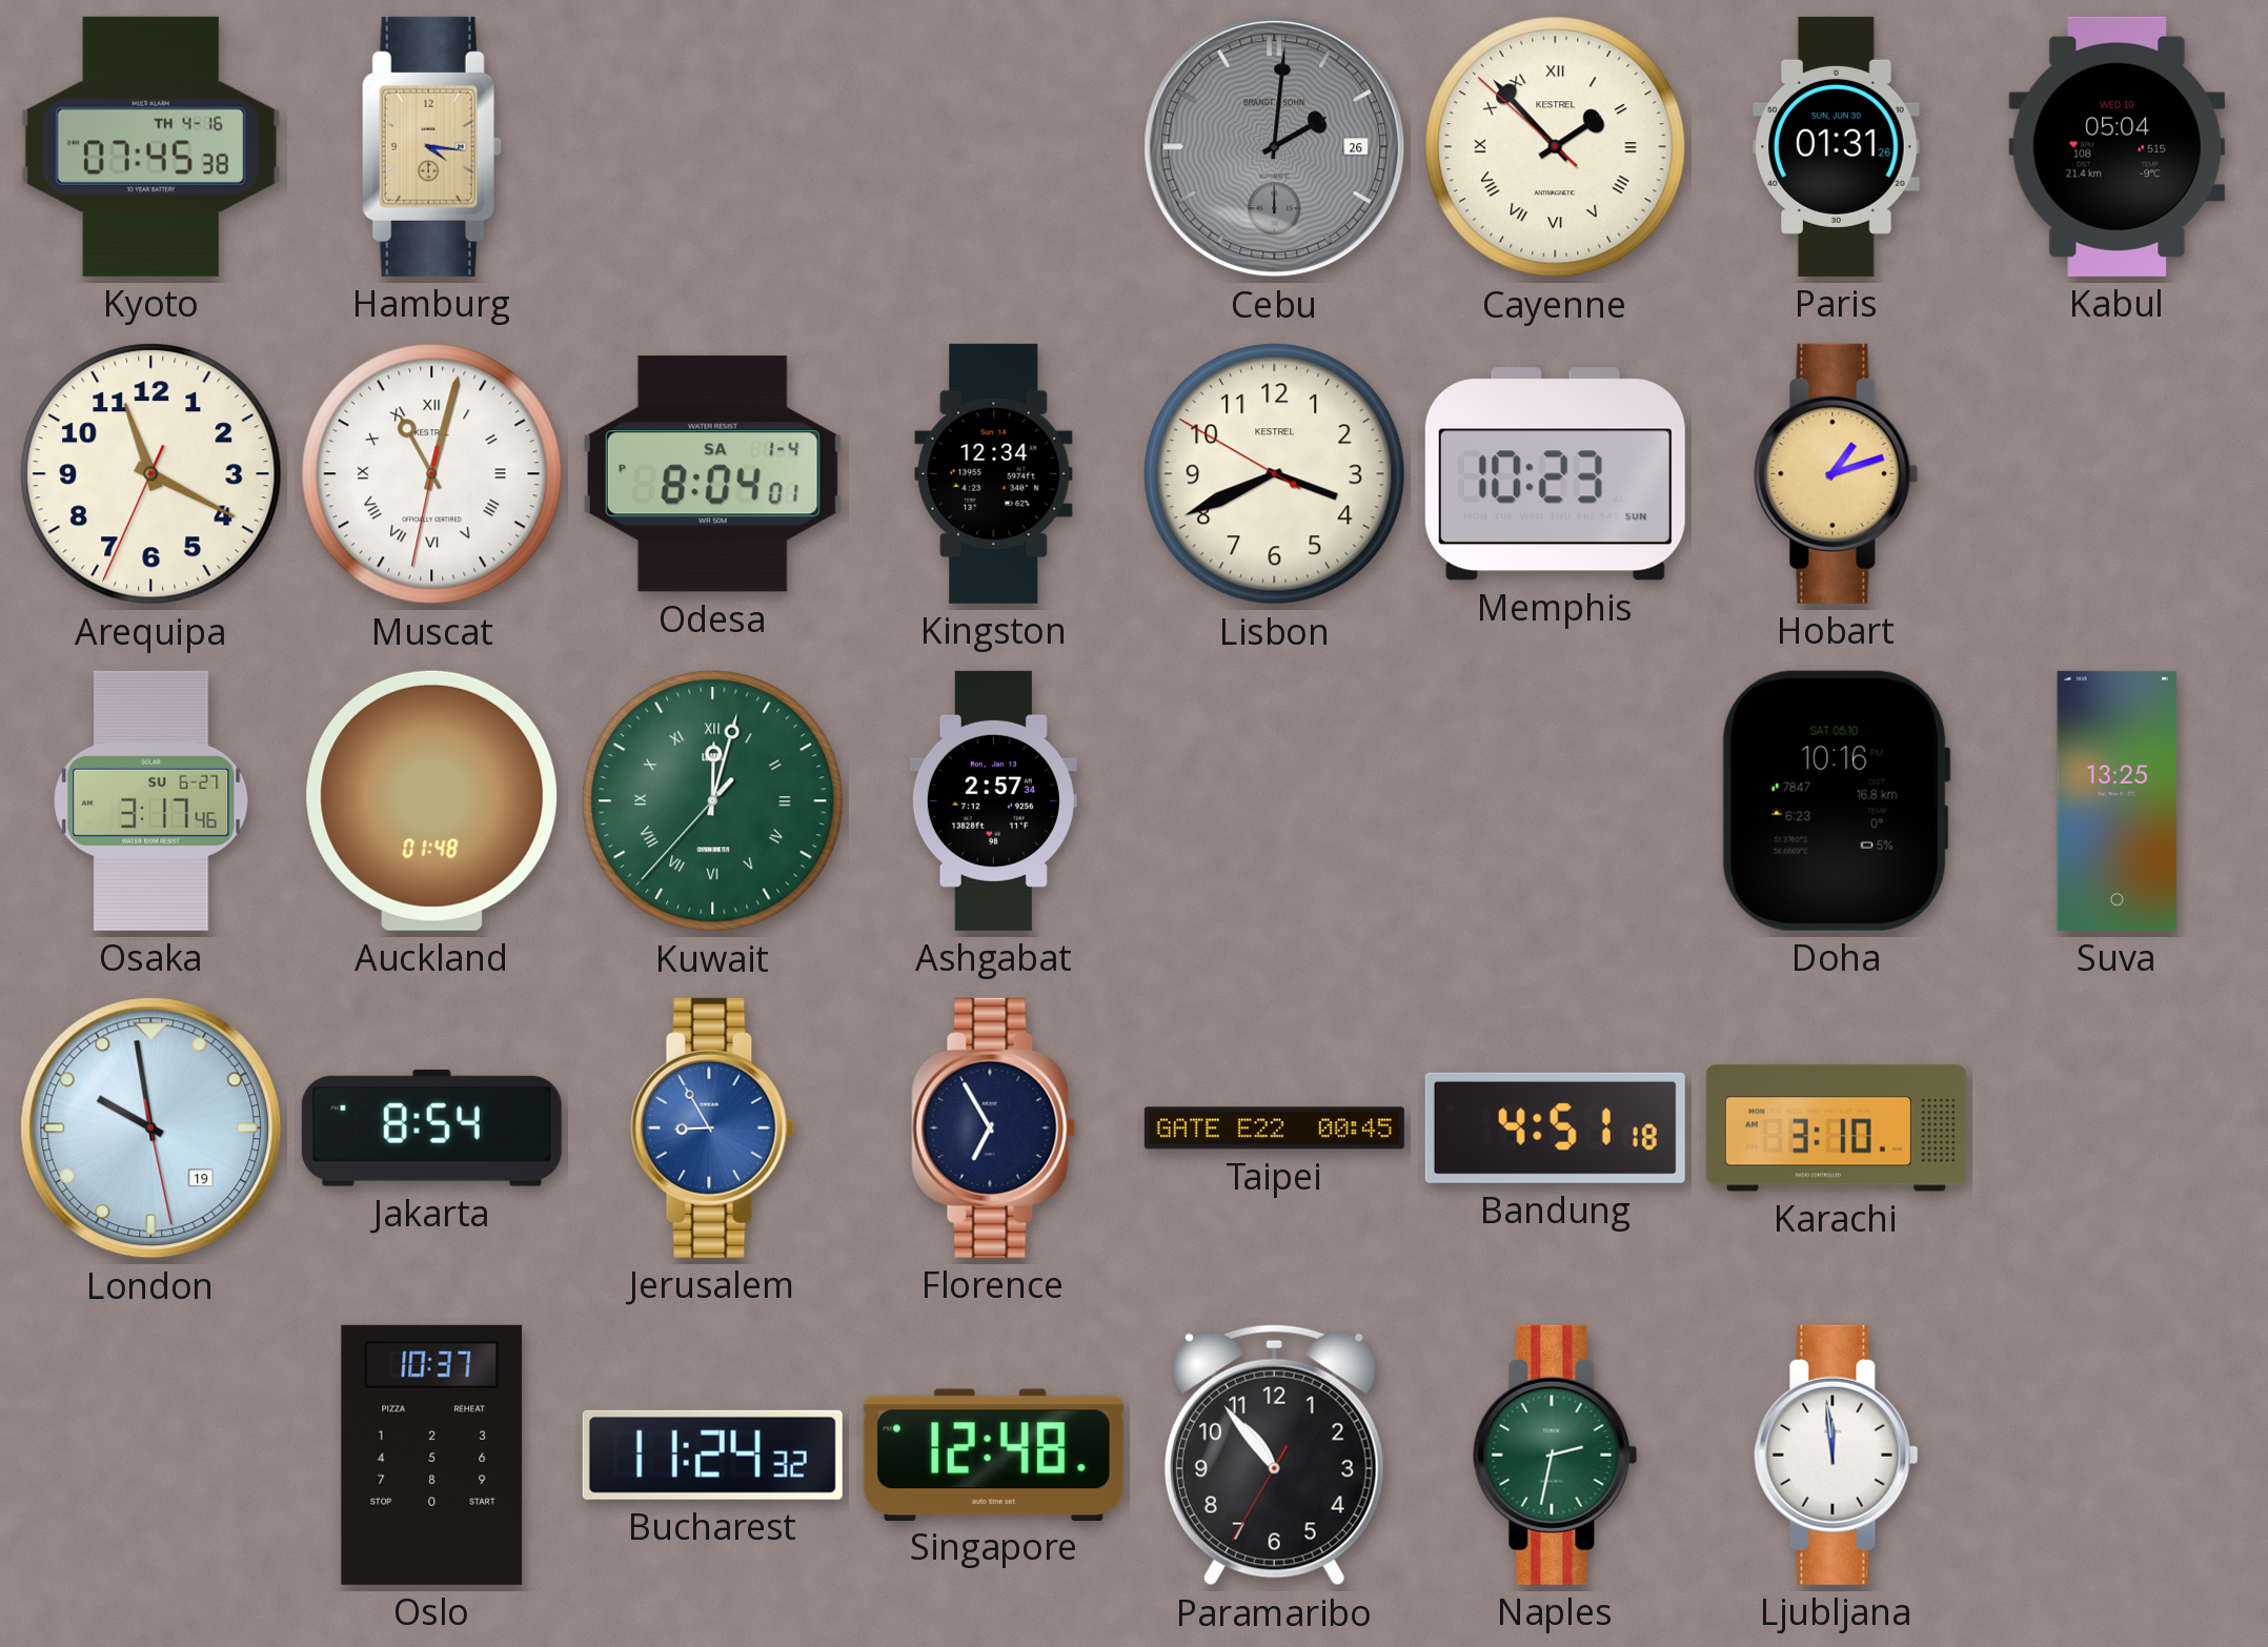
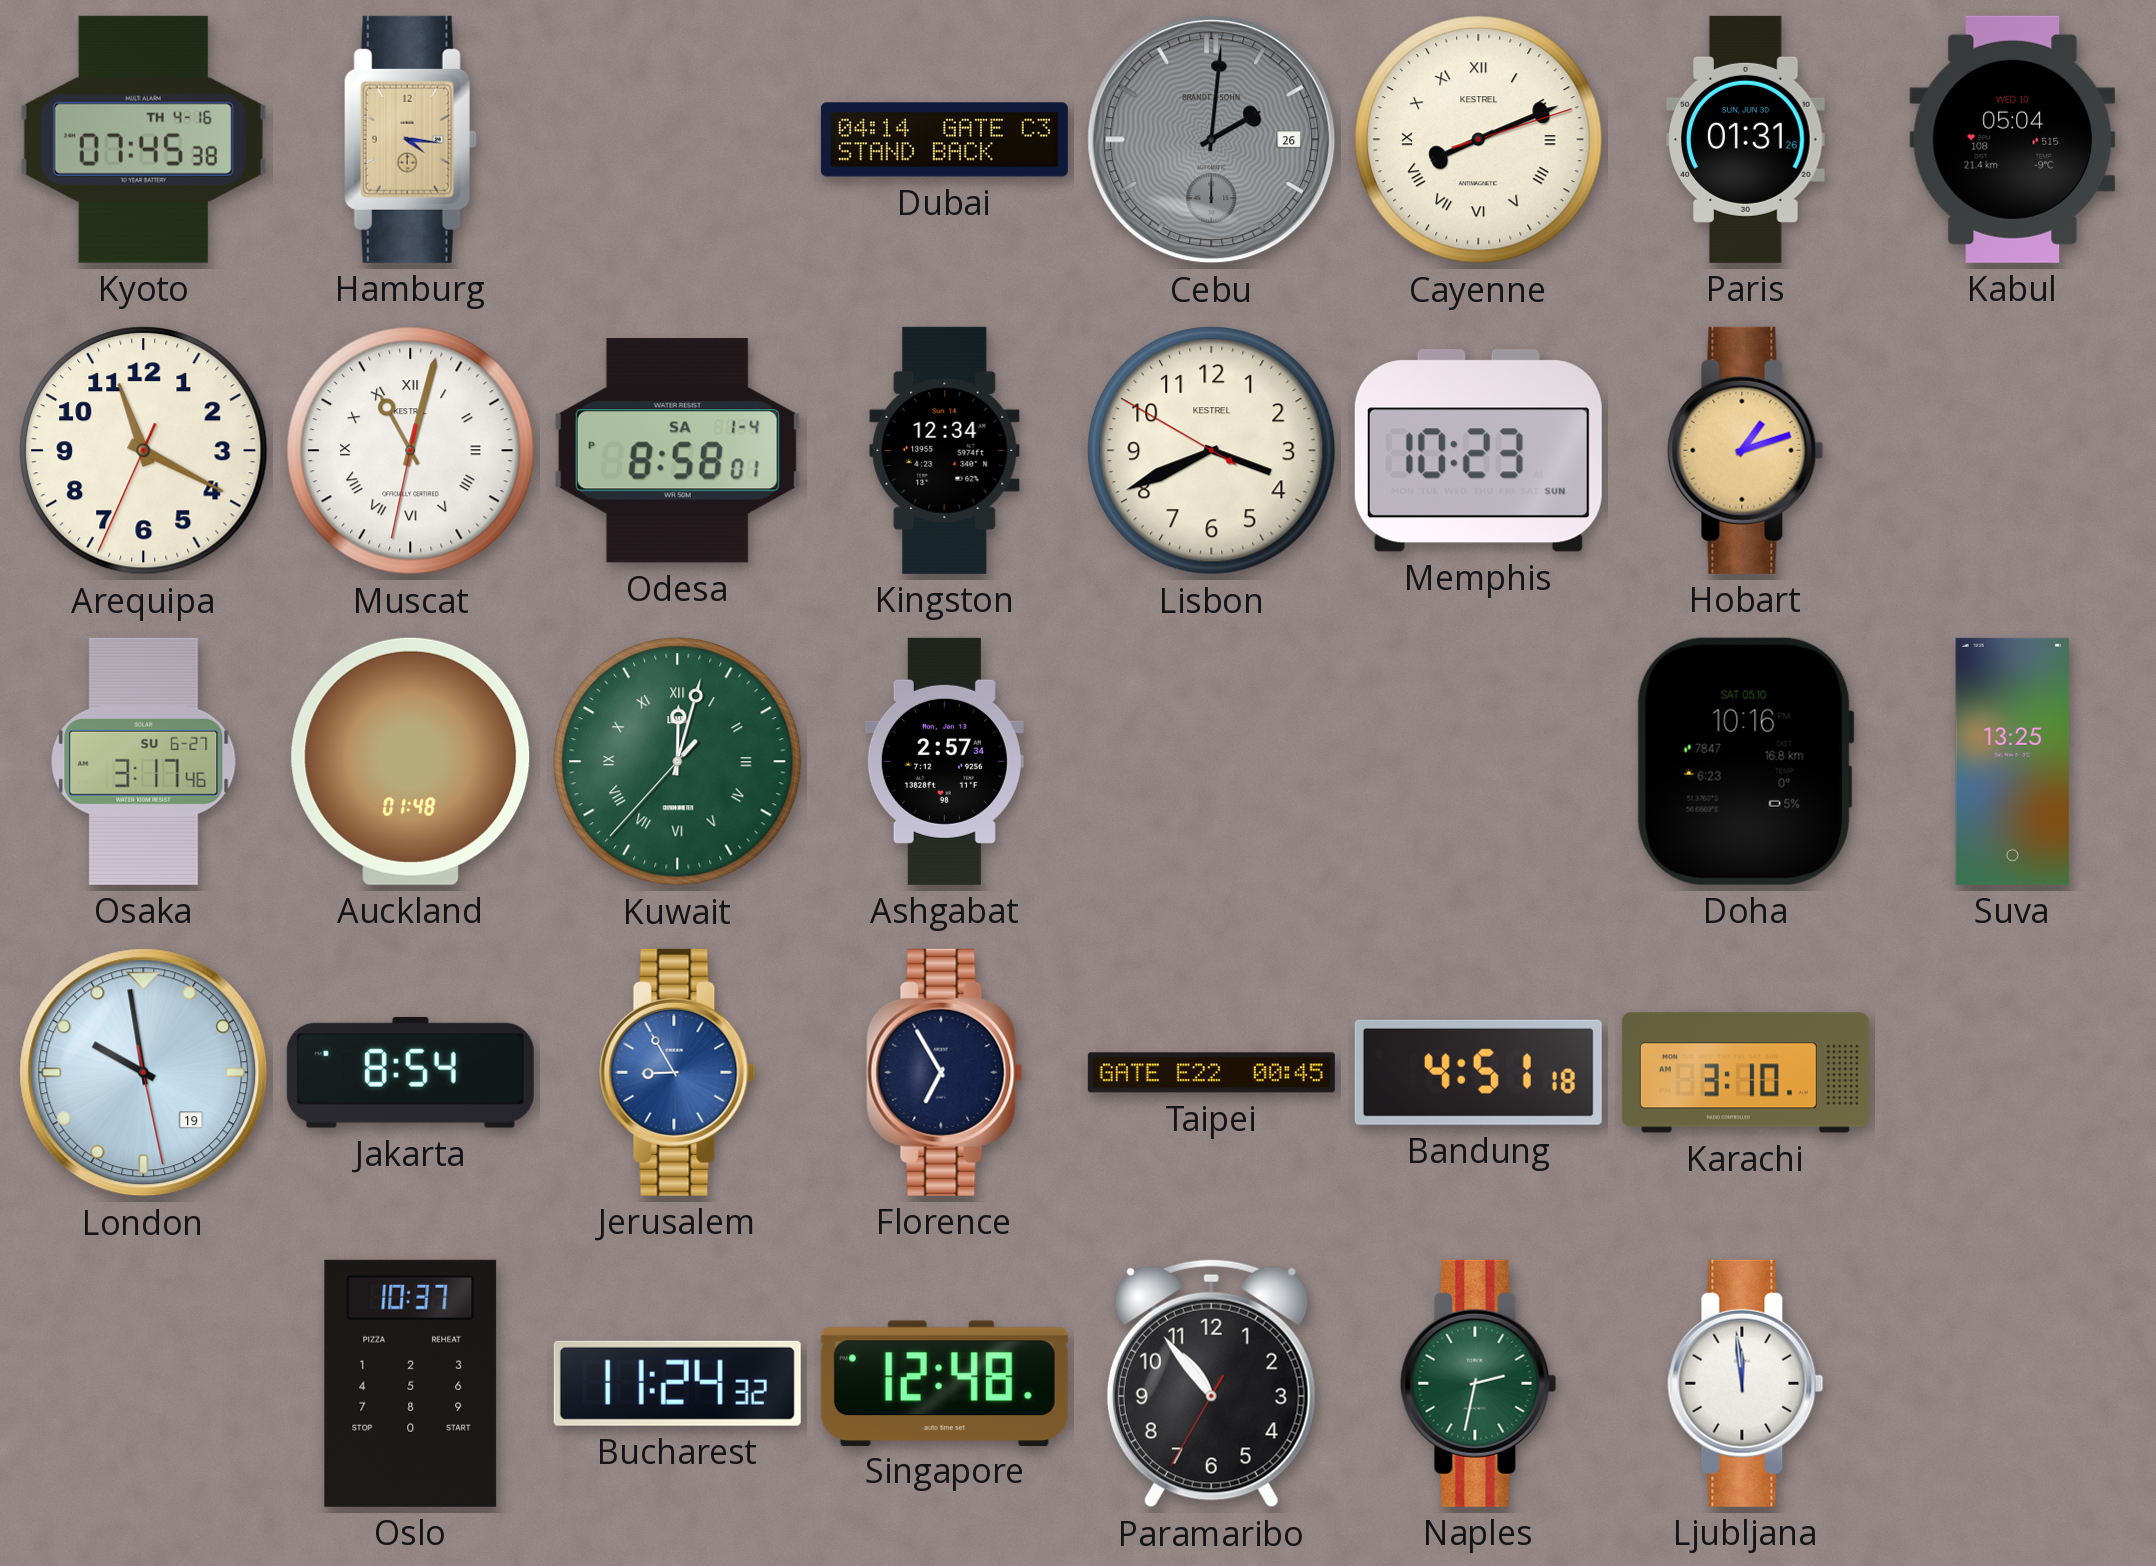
Dubai: none -> 04:14
Cayenne: 1:52 -> 8:11
Odesa: 8:04 -> 8:58
